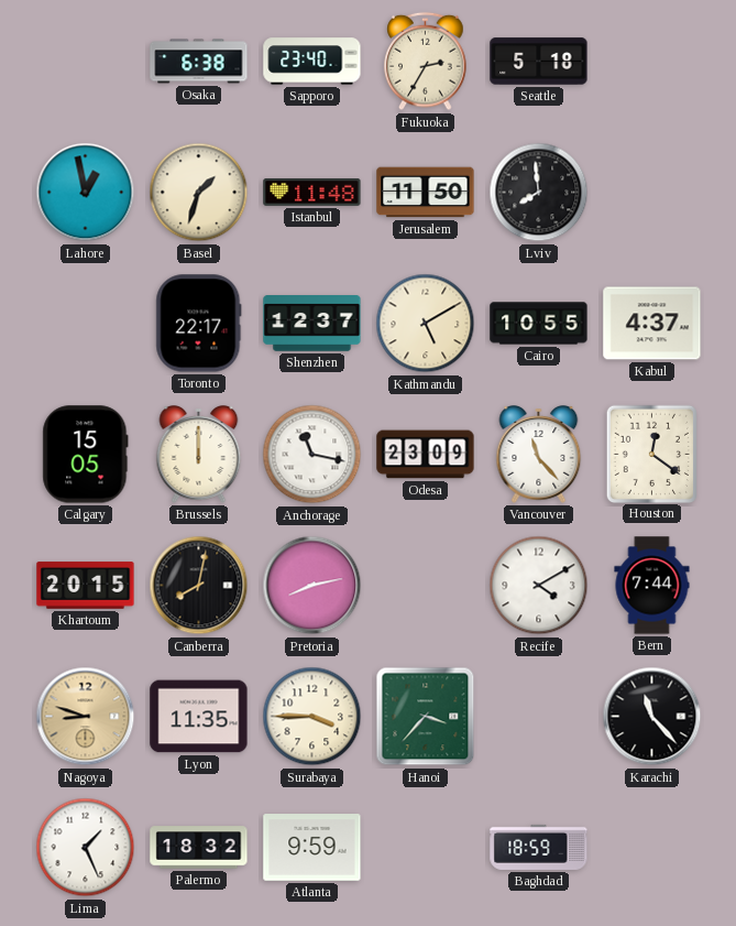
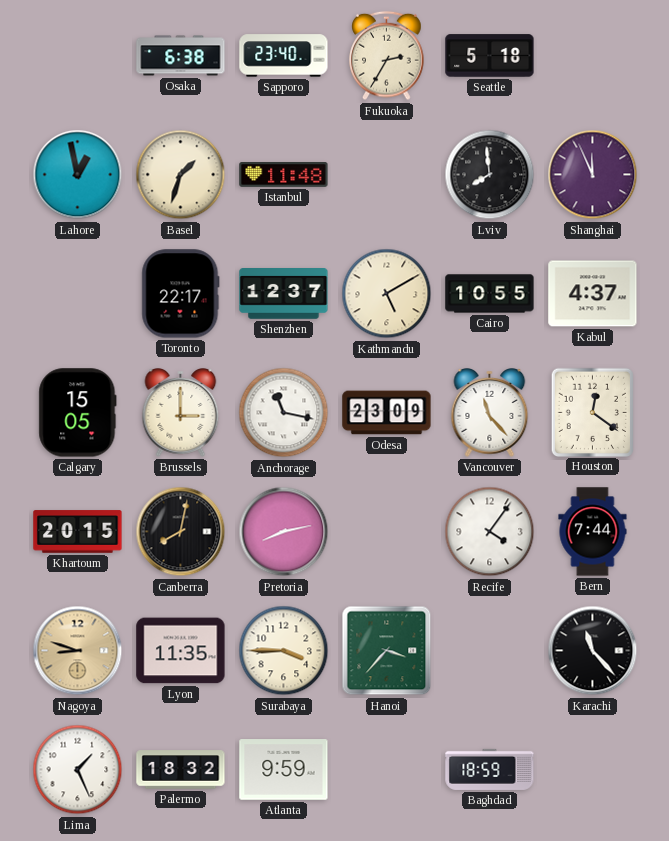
Jerusalem: 11:50 -> none
Shanghai: none -> 11:56
Brussels: 12:00 -> 3:00
Recife: 4:10 -> 4:06
